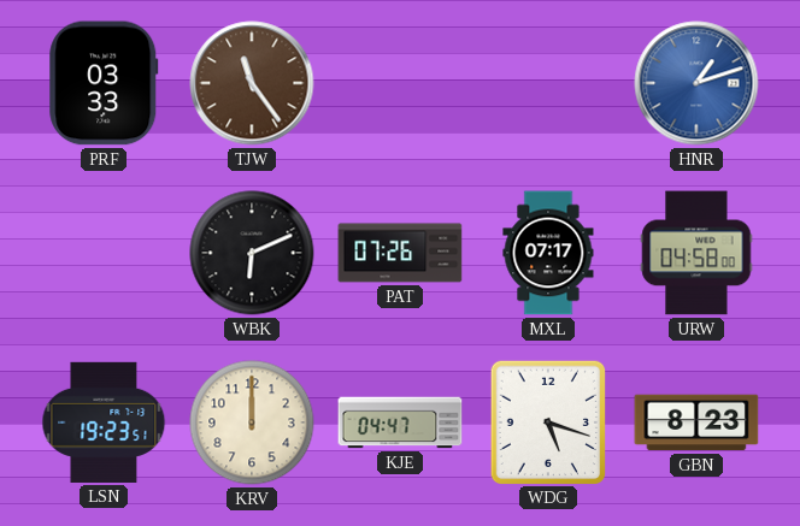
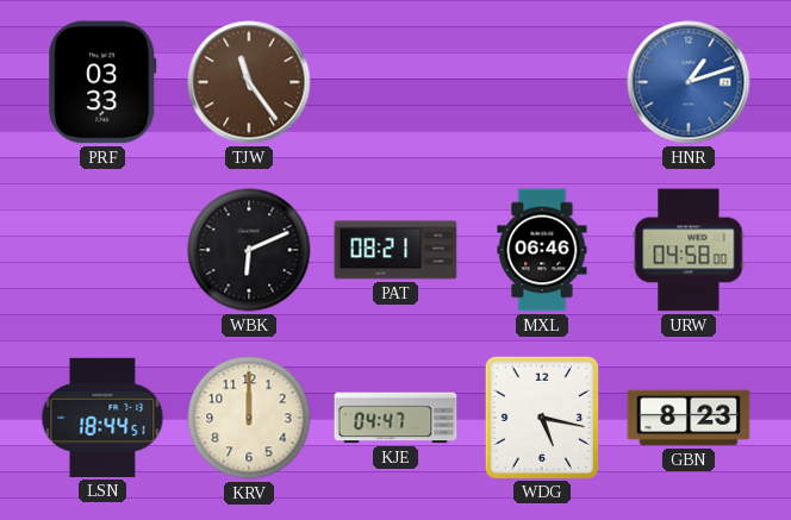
PAT: 07:26 -> 08:21
MXL: 07:17 -> 06:46
LSN: 19:23 -> 18:44
WDG: 5:18 -> 5:17
